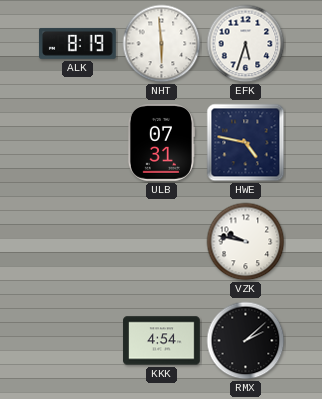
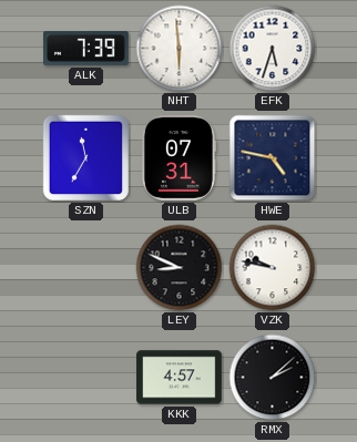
ALK: 8:19 -> 7:39
SZN: none -> 11:35
LEY: none -> 8:49
KKK: 4:54 -> 4:57
